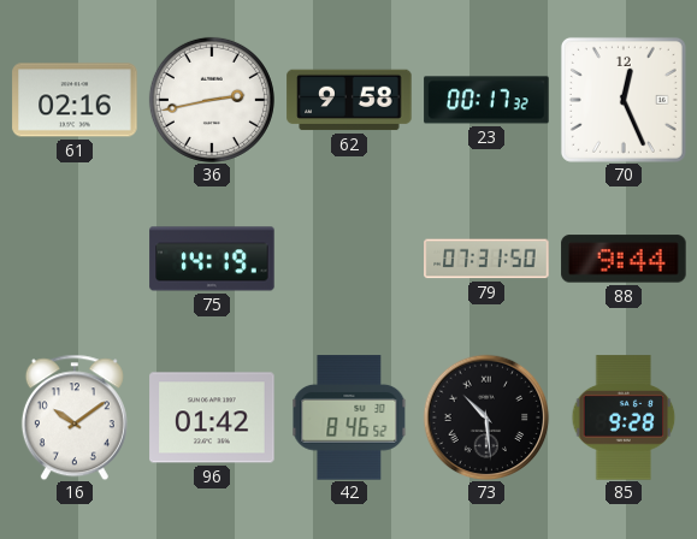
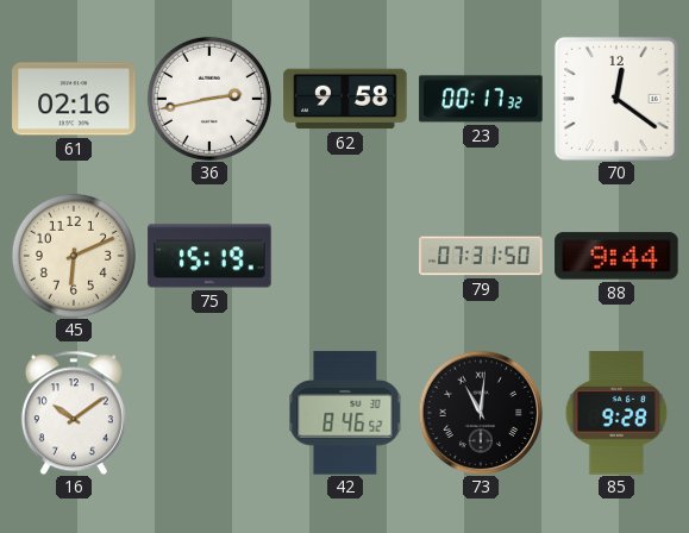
70: 12:26 -> 12:21
45: none -> 6:11
75: 14:19 -> 15:19
96: 01:42 -> none
73: 10:29 -> 11:01
